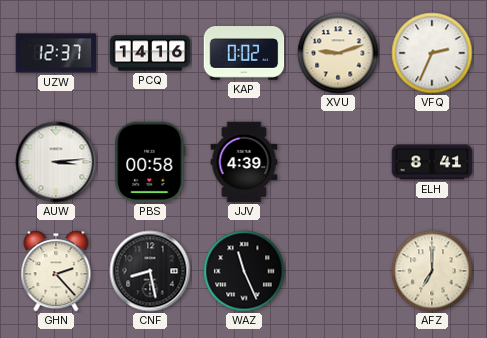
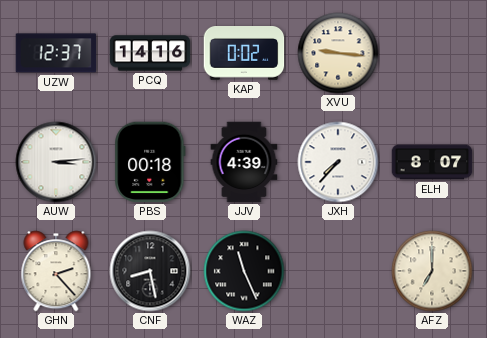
XVU: 9:12 -> 9:16
VFQ: 2:34 -> none
PBS: 00:58 -> 00:18
JXH: none -> 7:37
ELH: 8:41 -> 8:07
